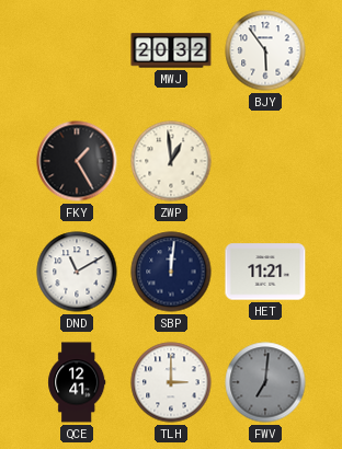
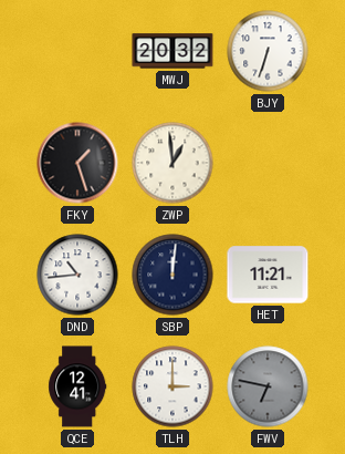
BJY: 5:54 -> 6:33
FKY: 1:25 -> 1:27
DND: 11:10 -> 10:44
FWV: 7:01 -> 6:47
